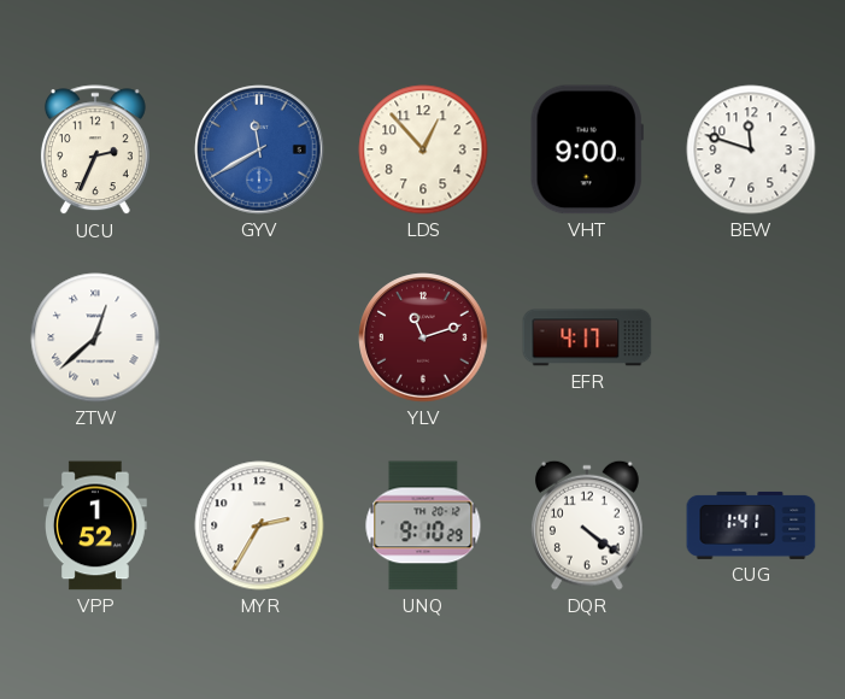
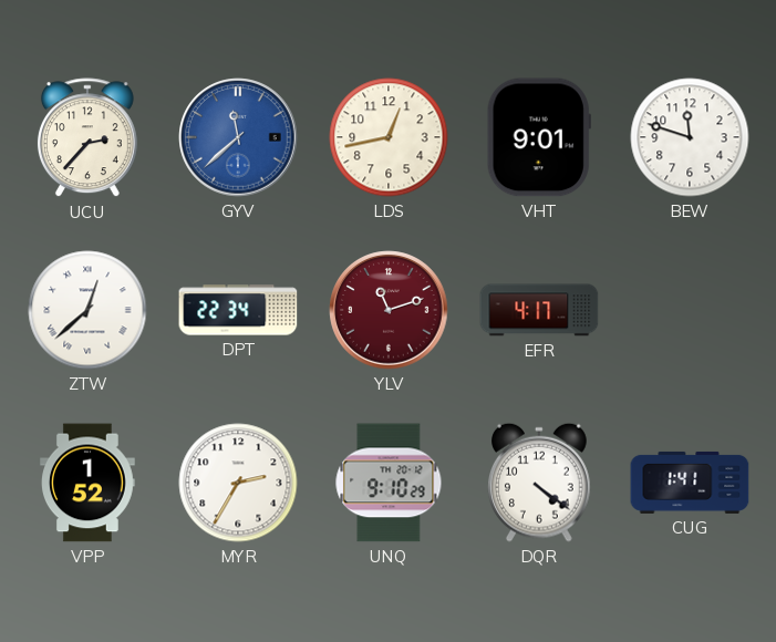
UCU: 2:34 -> 2:37
GYV: 11:40 -> 11:38
LDS: 12:53 -> 12:43
VHT: 9:00 -> 9:01
DPT: none -> 22:34
